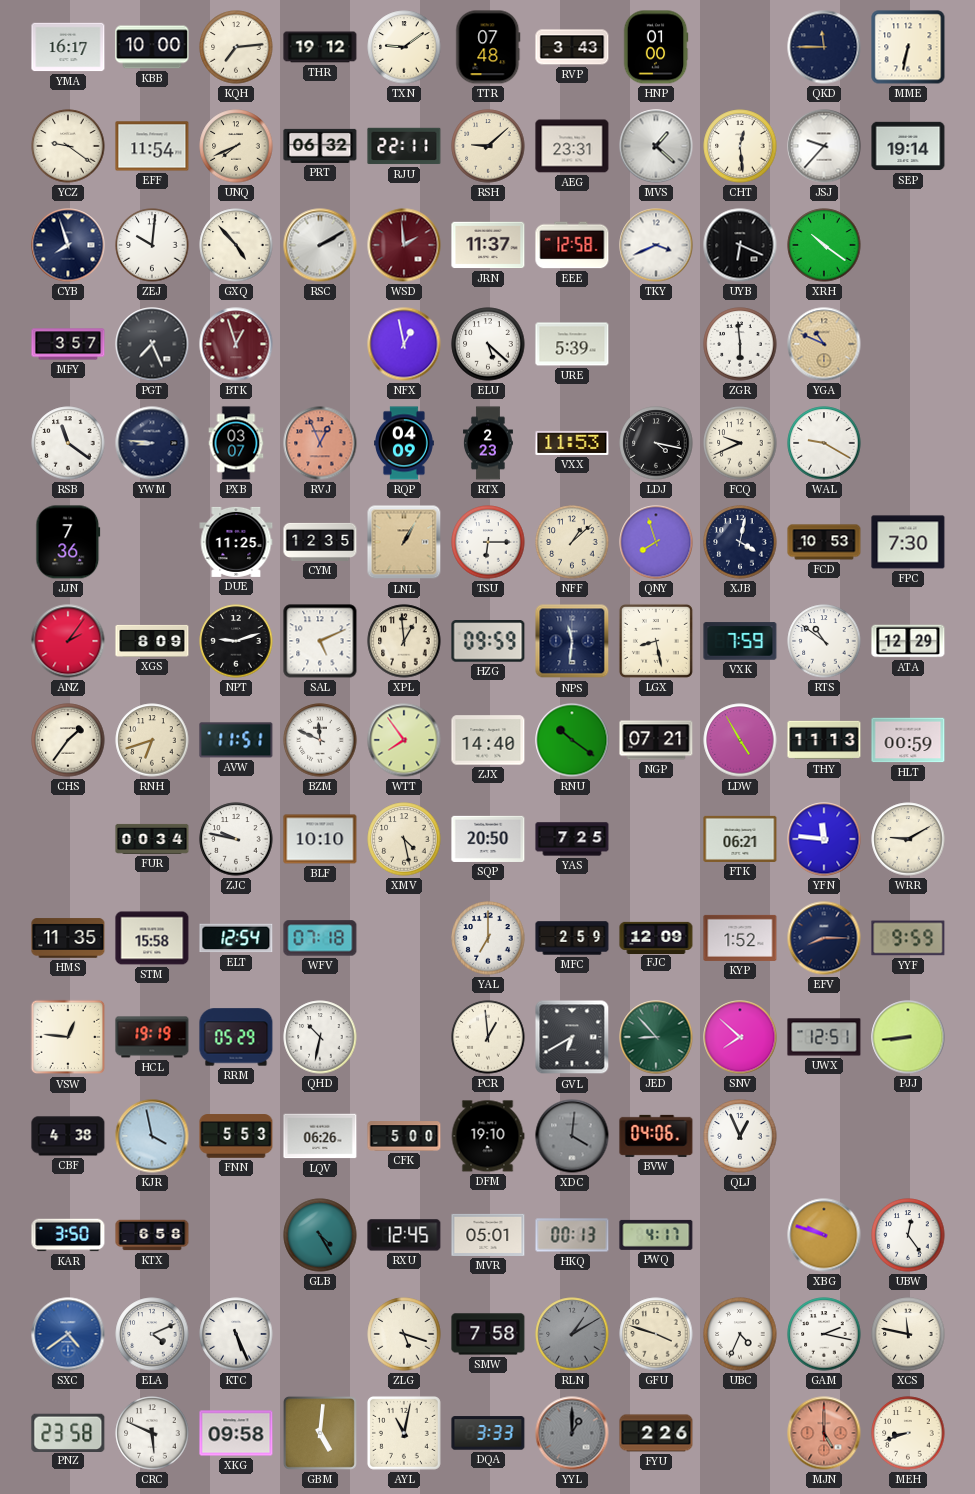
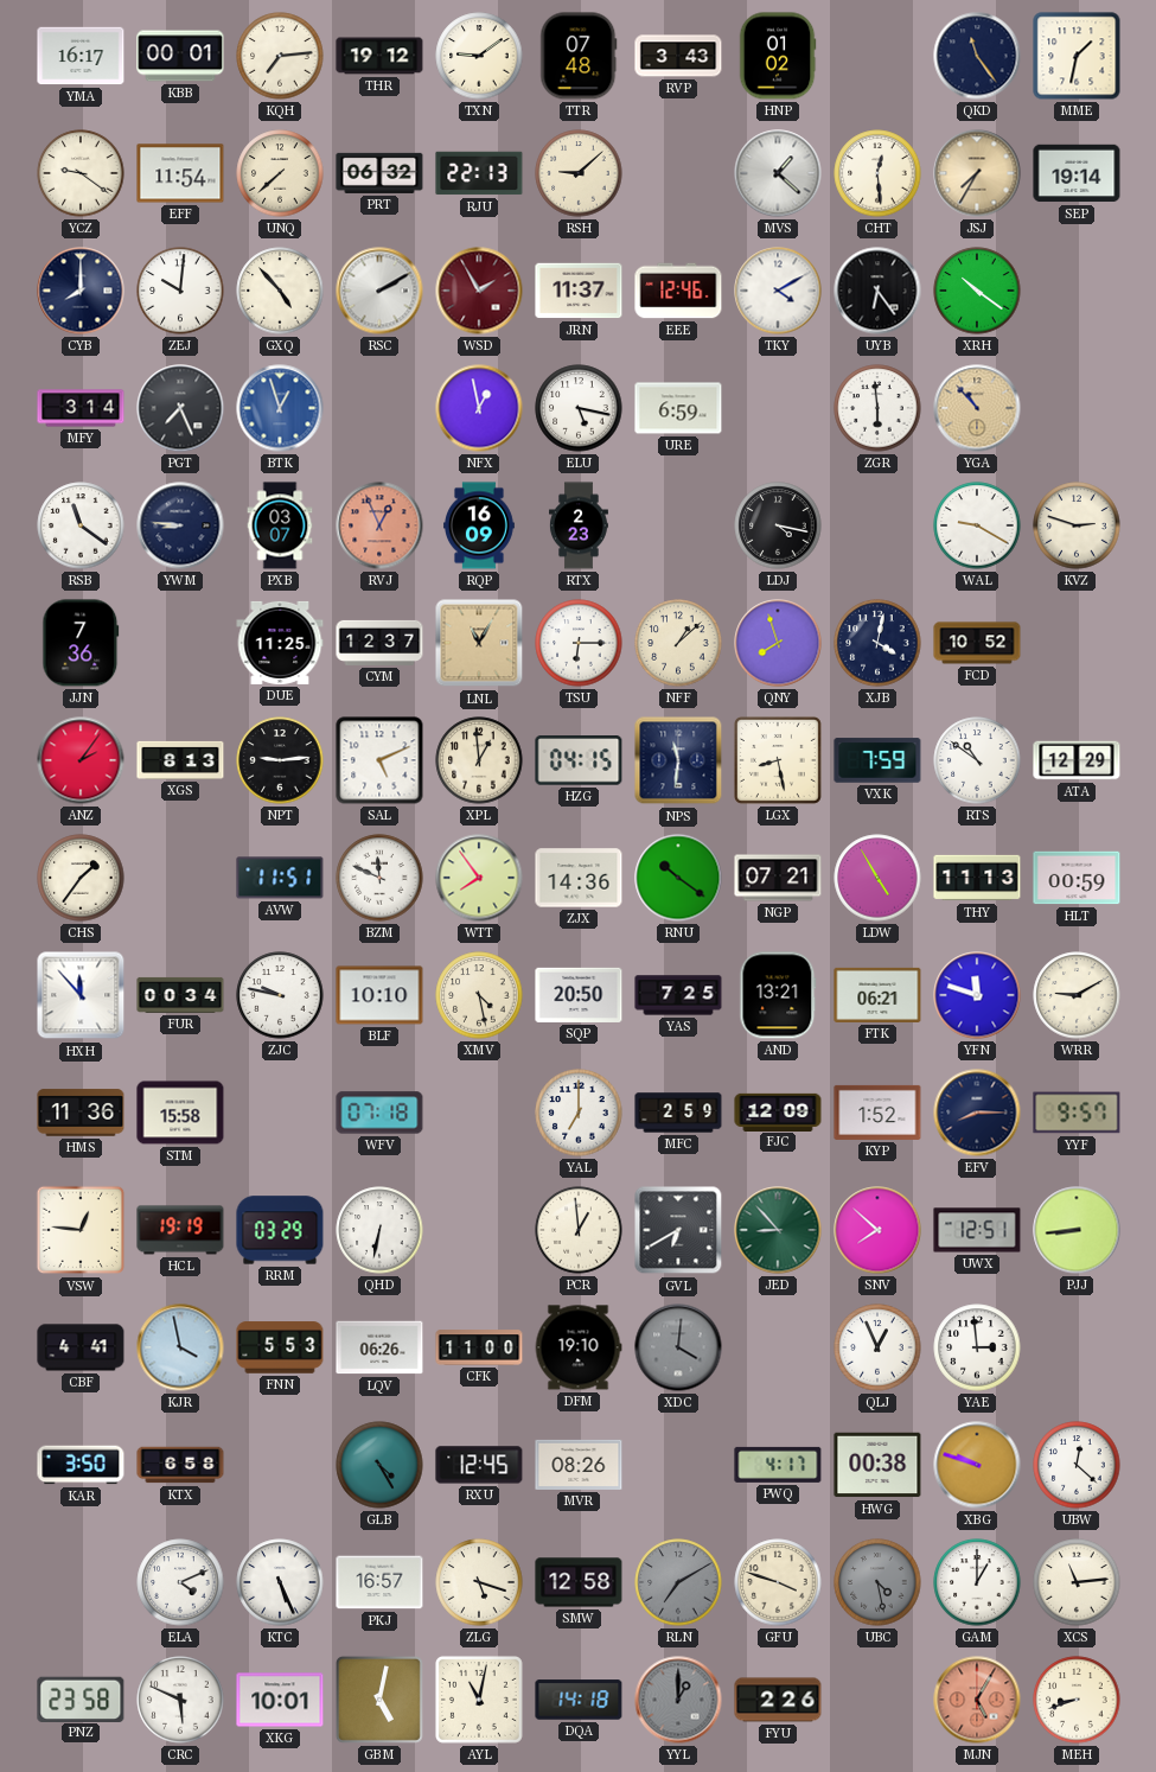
KBB: 10:00 -> 00:01
HNP: 01:00 -> 01:02
QKD: 11:45 -> 11:24
MME: 6:32 -> 1:32
UNQ: 7:41 -> 7:38
RJU: 22:11 -> 22:13
AEG: 23:31 -> none
JSJ: 9:37 -> 7:35
JSJ dial: white -> champagne
CYB: 7:57 -> 8:00
WSD: 1:59 -> 1:55
EEE: 12:58 -> 12:46
TKY: 3:41 -> 4:10
UYB: 6:19 -> 6:24
MFY: 3:57 -> 3:14
BTK dial: burgundy -> blue
ELU: 5:22 -> 5:17
URE: 5:39 -> 6:59
YGA: 10:49 -> 10:53
RQP: 04:09 -> 16:09
VXX: 11:53 -> none
FCQ: 9:41 -> none
KVZ: none -> 2:48
CYM: 12:35 -> 12:37
LNL: 1:05 -> 11:05
FCD: 10:53 -> 10:52
FPC: 7:30 -> none
XGS: 8:09 -> 8:13
NPT: 9:12 -> 9:14
HZG: 09:59 -> 04:15
RNH: 6:42 -> none
ZJX: 14:40 -> 14:36
HXH: none -> 11:53
AND: none -> 13:21
YFN: 11:46 -> 11:48
HMS: 11:35 -> 11:36
ELT: 12:54 -> none
YYF: 9:59 -> 9:57
RRM: 05:29 -> 03:29
QHD: 10:32 -> 6:32
CBF: 4:38 -> 4:41
CFK: 5:00 -> 11:00
BVW: 04:06 -> none
YAE: none -> 2:59
MVR: 05:01 -> 08:26
HKQ: 00:13 -> none
HWG: none -> 00:38
UBW: 12:24 -> 12:22
SXC: 4:39 -> none
PKJ: none -> 16:57
SMW: 7:58 -> 12:58
RLN: 1:10 -> 7:10
UBC: 4:34 -> 4:28
UBC dial: white -> grey
GAM: 2:17 -> 1:00
XCS: 11:47 -> 11:14
XKG: 09:58 -> 10:01
GBM: 5:01 -> 5:02
DQA: 3:33 -> 14:18
MJN: 5:00 -> 5:05
